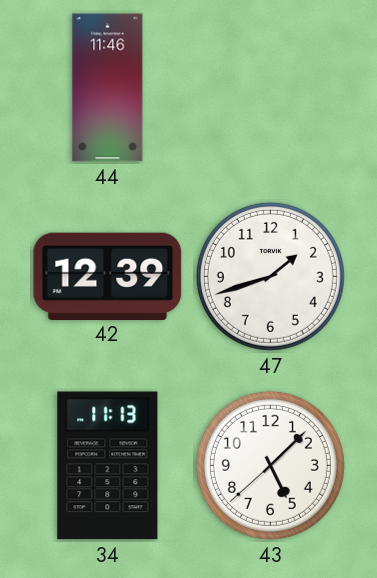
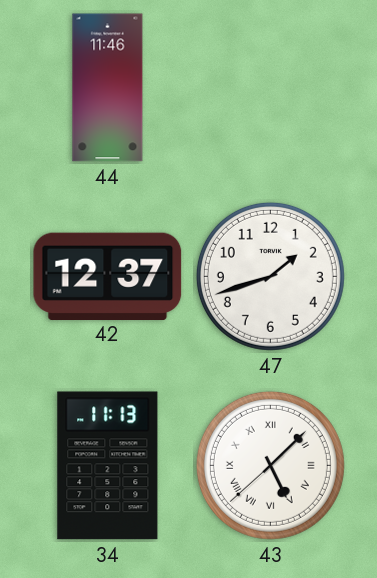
42: 12:39 -> 12:37
43 numerals: Arabic -> Roman
